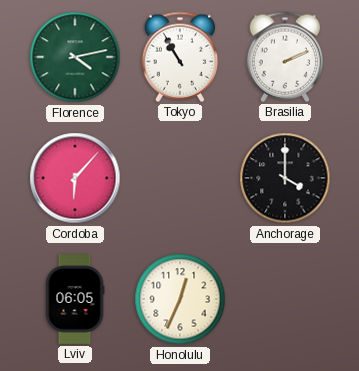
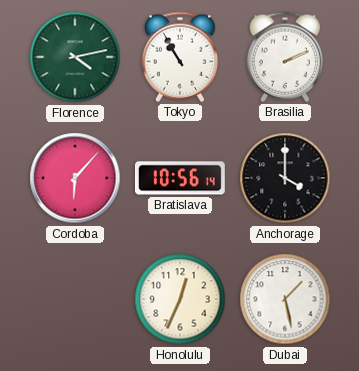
Bratislava: none -> 10:56
Lviv: 06:05 -> none
Dubai: none -> 1:28
